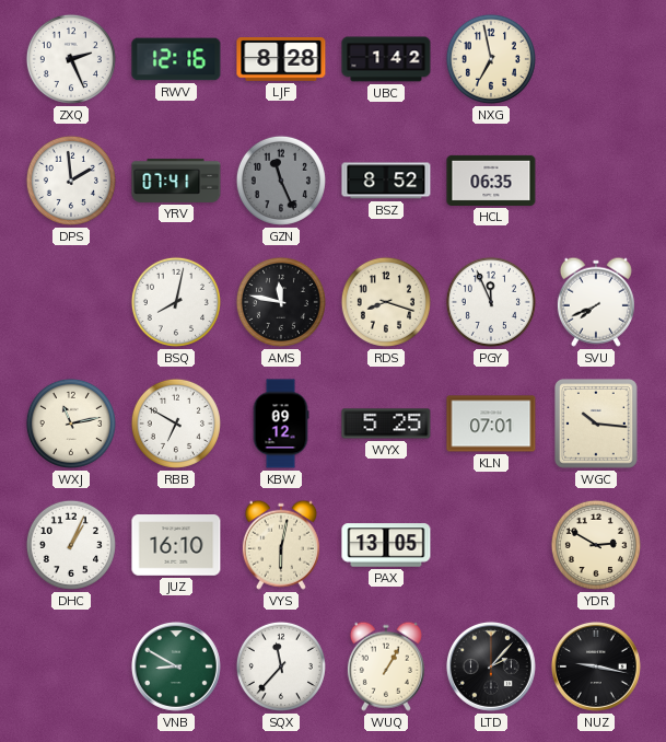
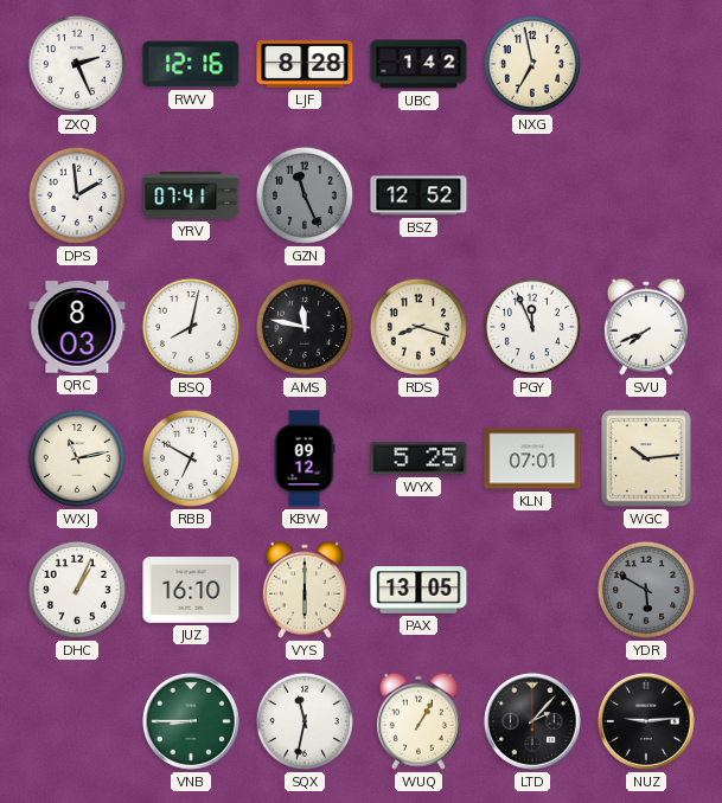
BSZ: 8:52 -> 12:52
HCL: 06:35 -> none
QRC: none -> 8:03
WGC: 10:16 -> 10:14
VYS: 6:02 -> 6:00
YDR: 2:50 -> 5:50
YDR dial: cream -> grey
VNB: 8:50 -> 8:45
SQX: 11:37 -> 11:32
NUZ: 9:17 -> 9:14
